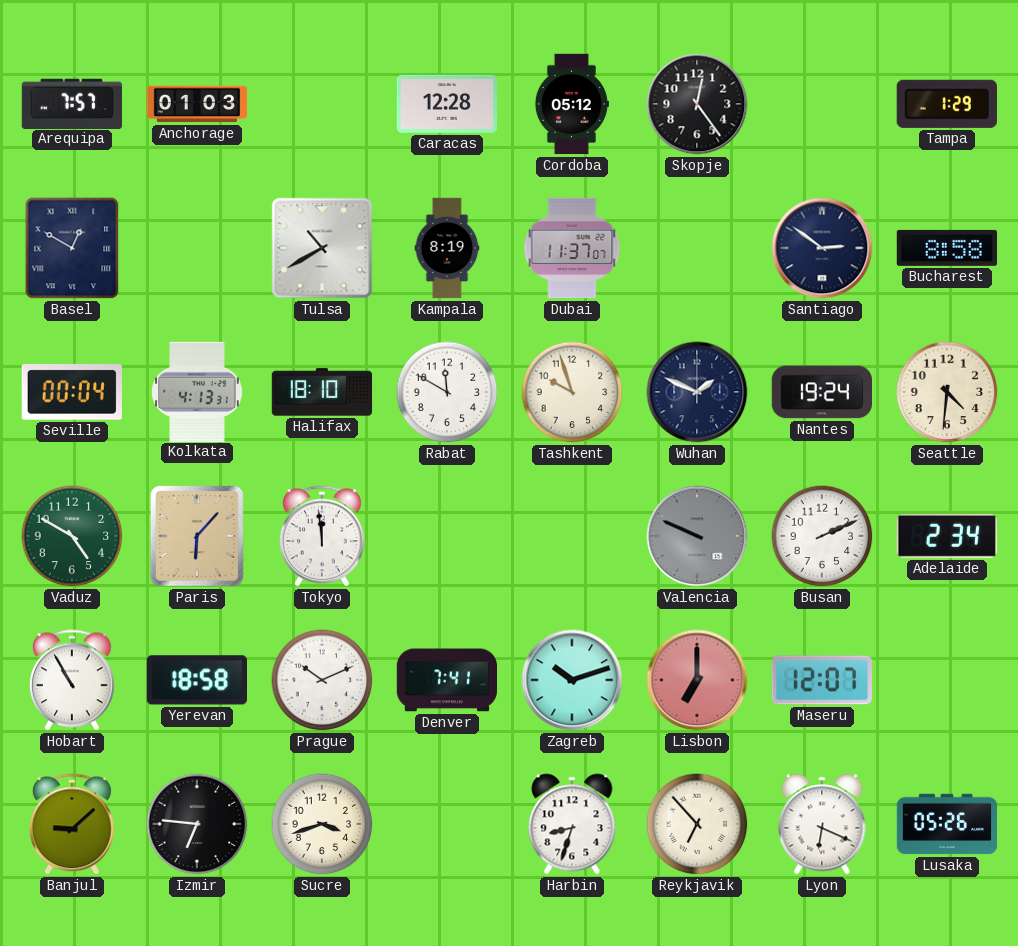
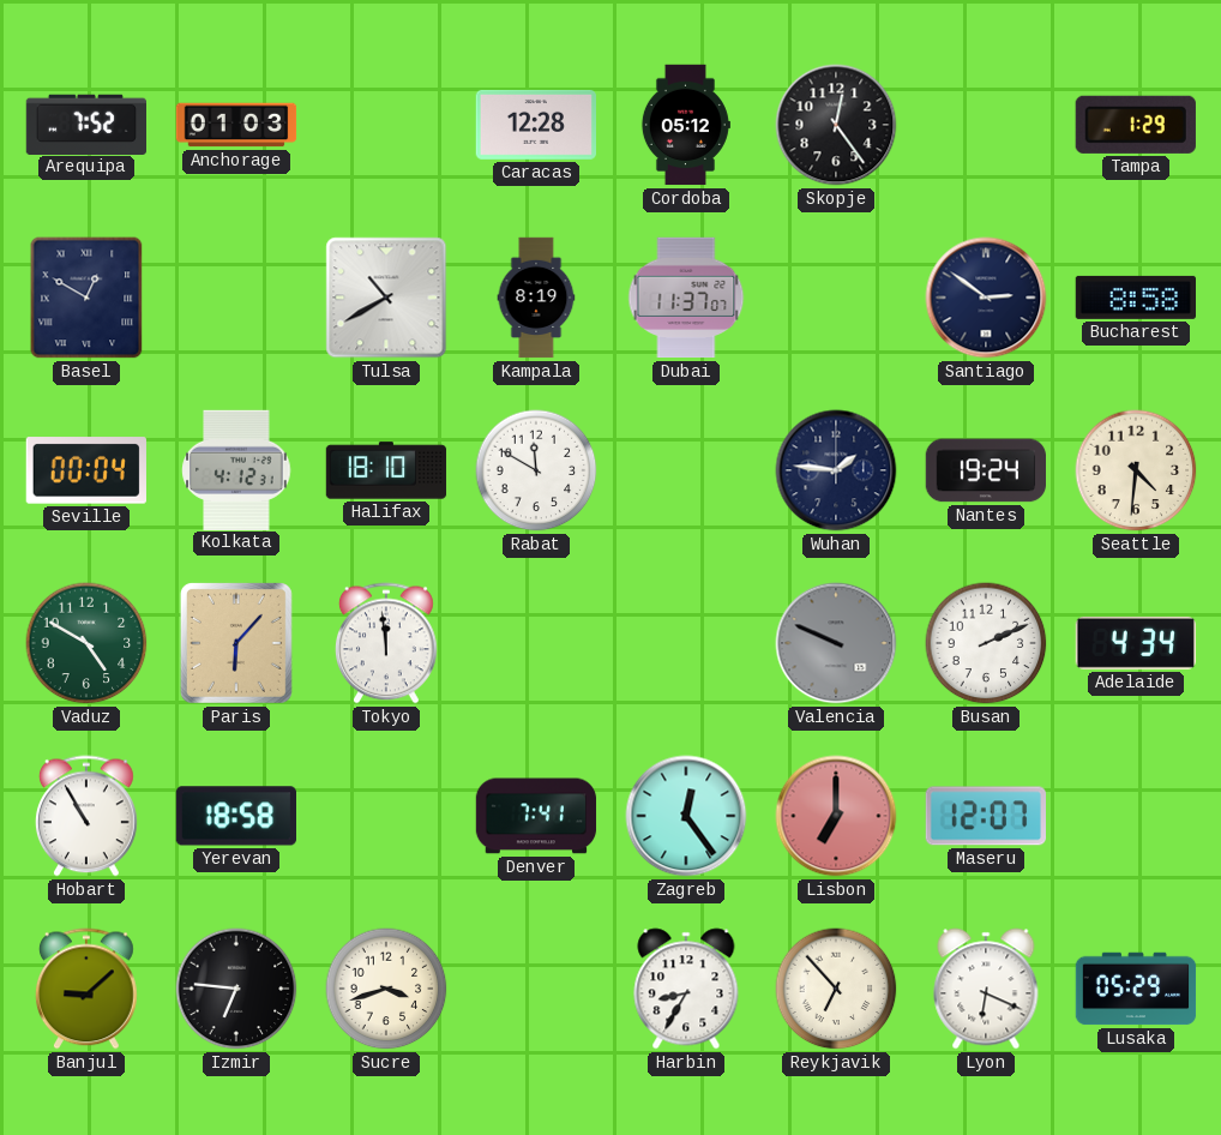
Arequipa: 7:57 -> 7:52
Kolkata: 4:13 -> 4:12
Tashkent: 9:57 -> none
Wuhan: 1:49 -> 1:46
Adelaide: 2:34 -> 4:34
Prague: 10:11 -> none
Zagreb: 10:12 -> 12:24
Harbin: 8:33 -> 8:35
Lusaka: 05:26 -> 05:29
